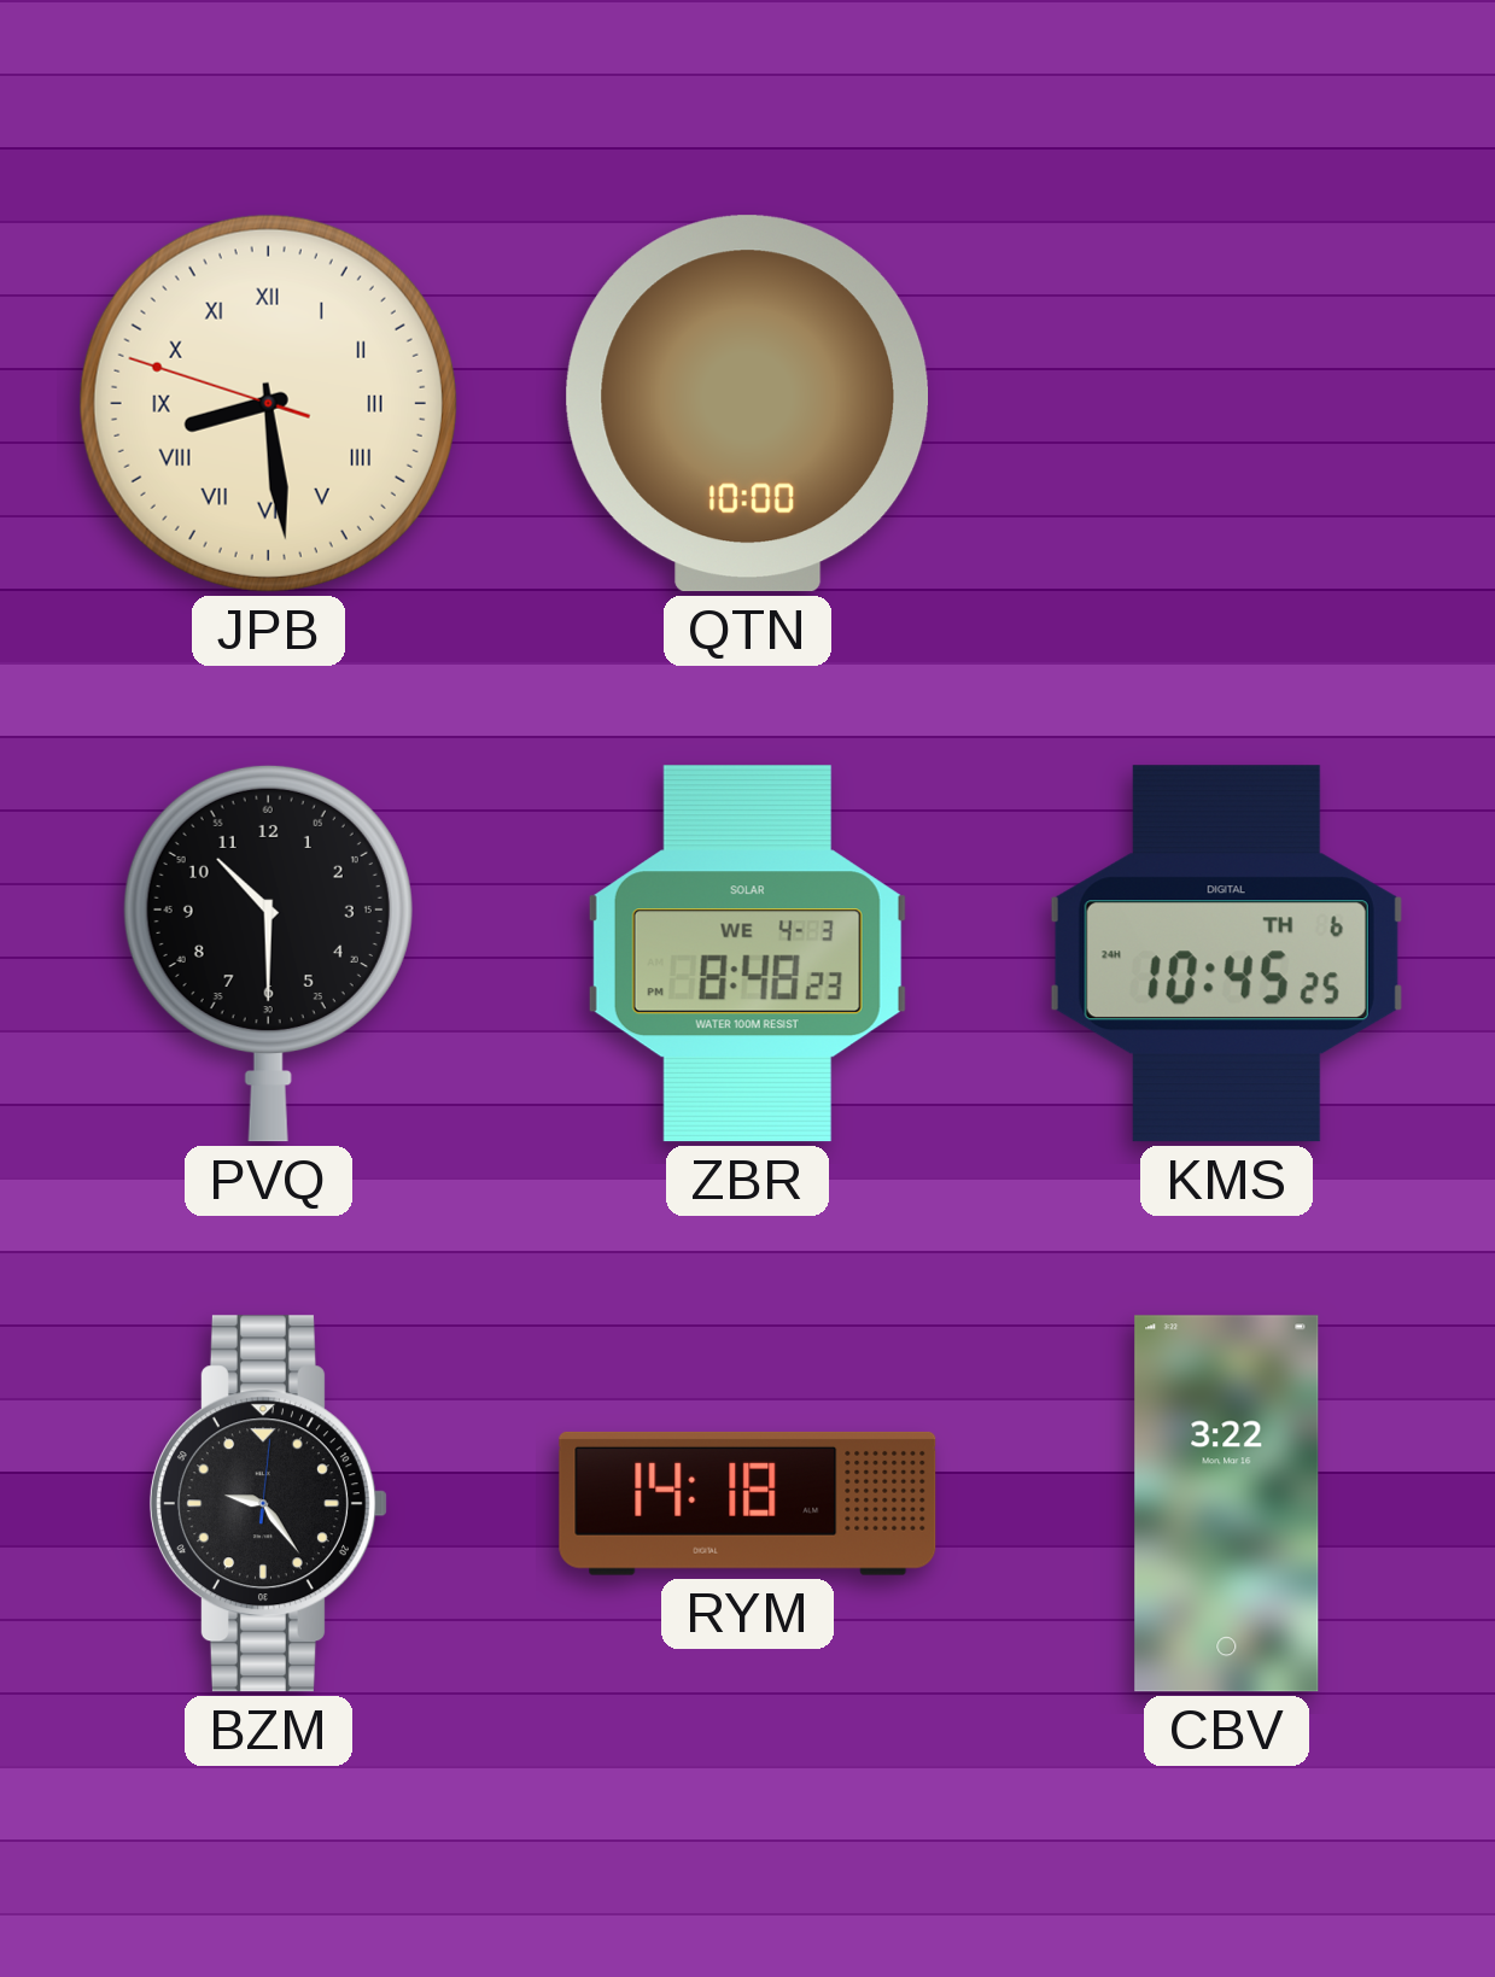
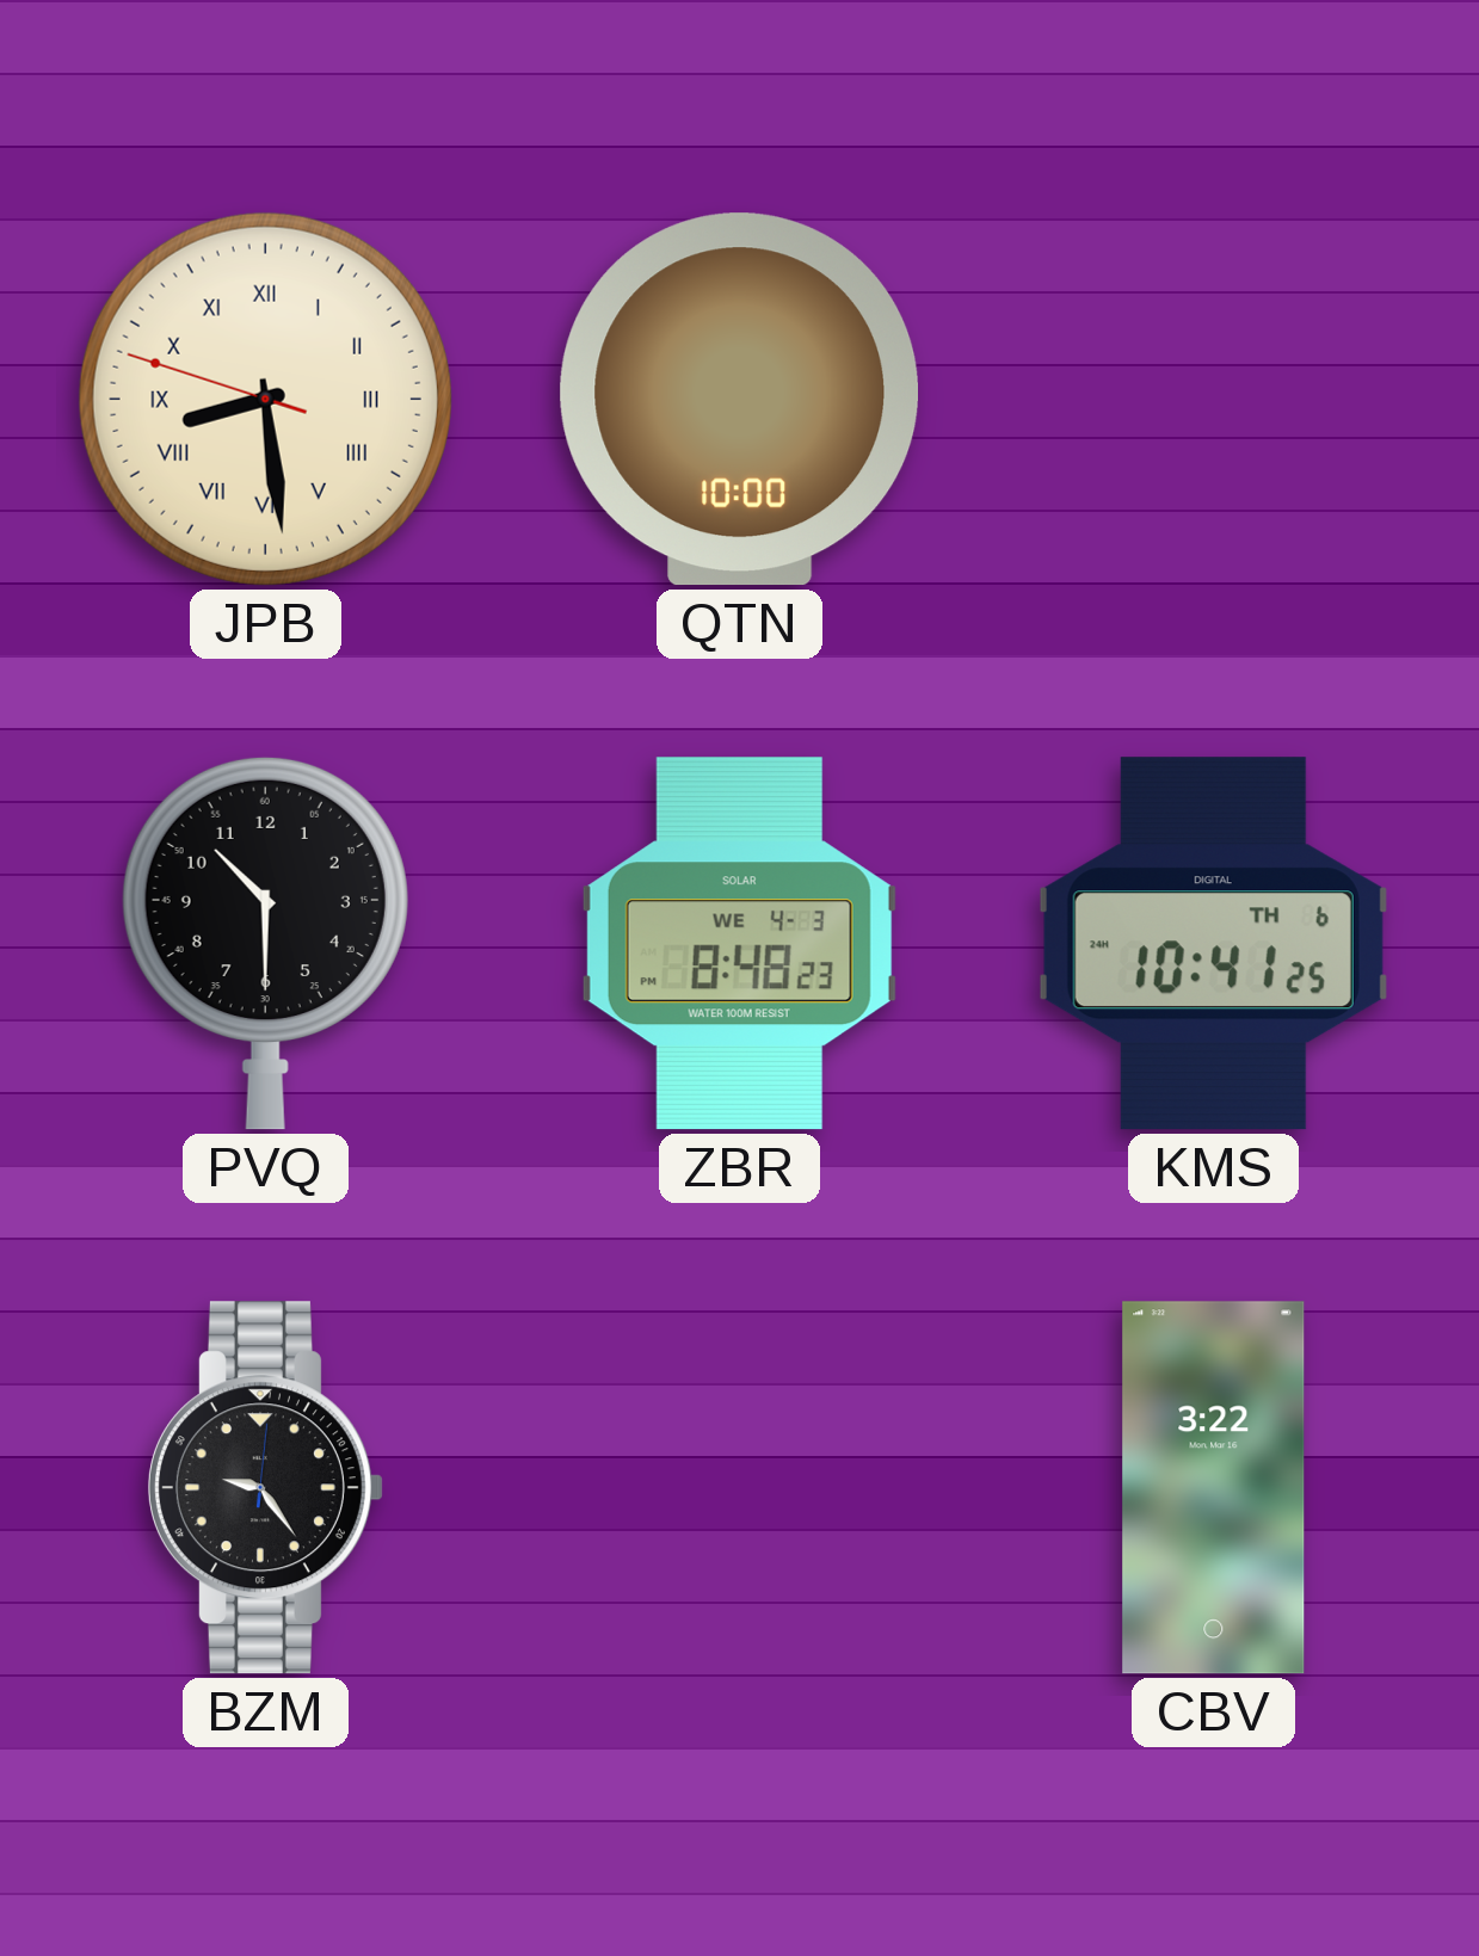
KMS: 10:45 -> 10:41
RYM: 14:18 -> none
